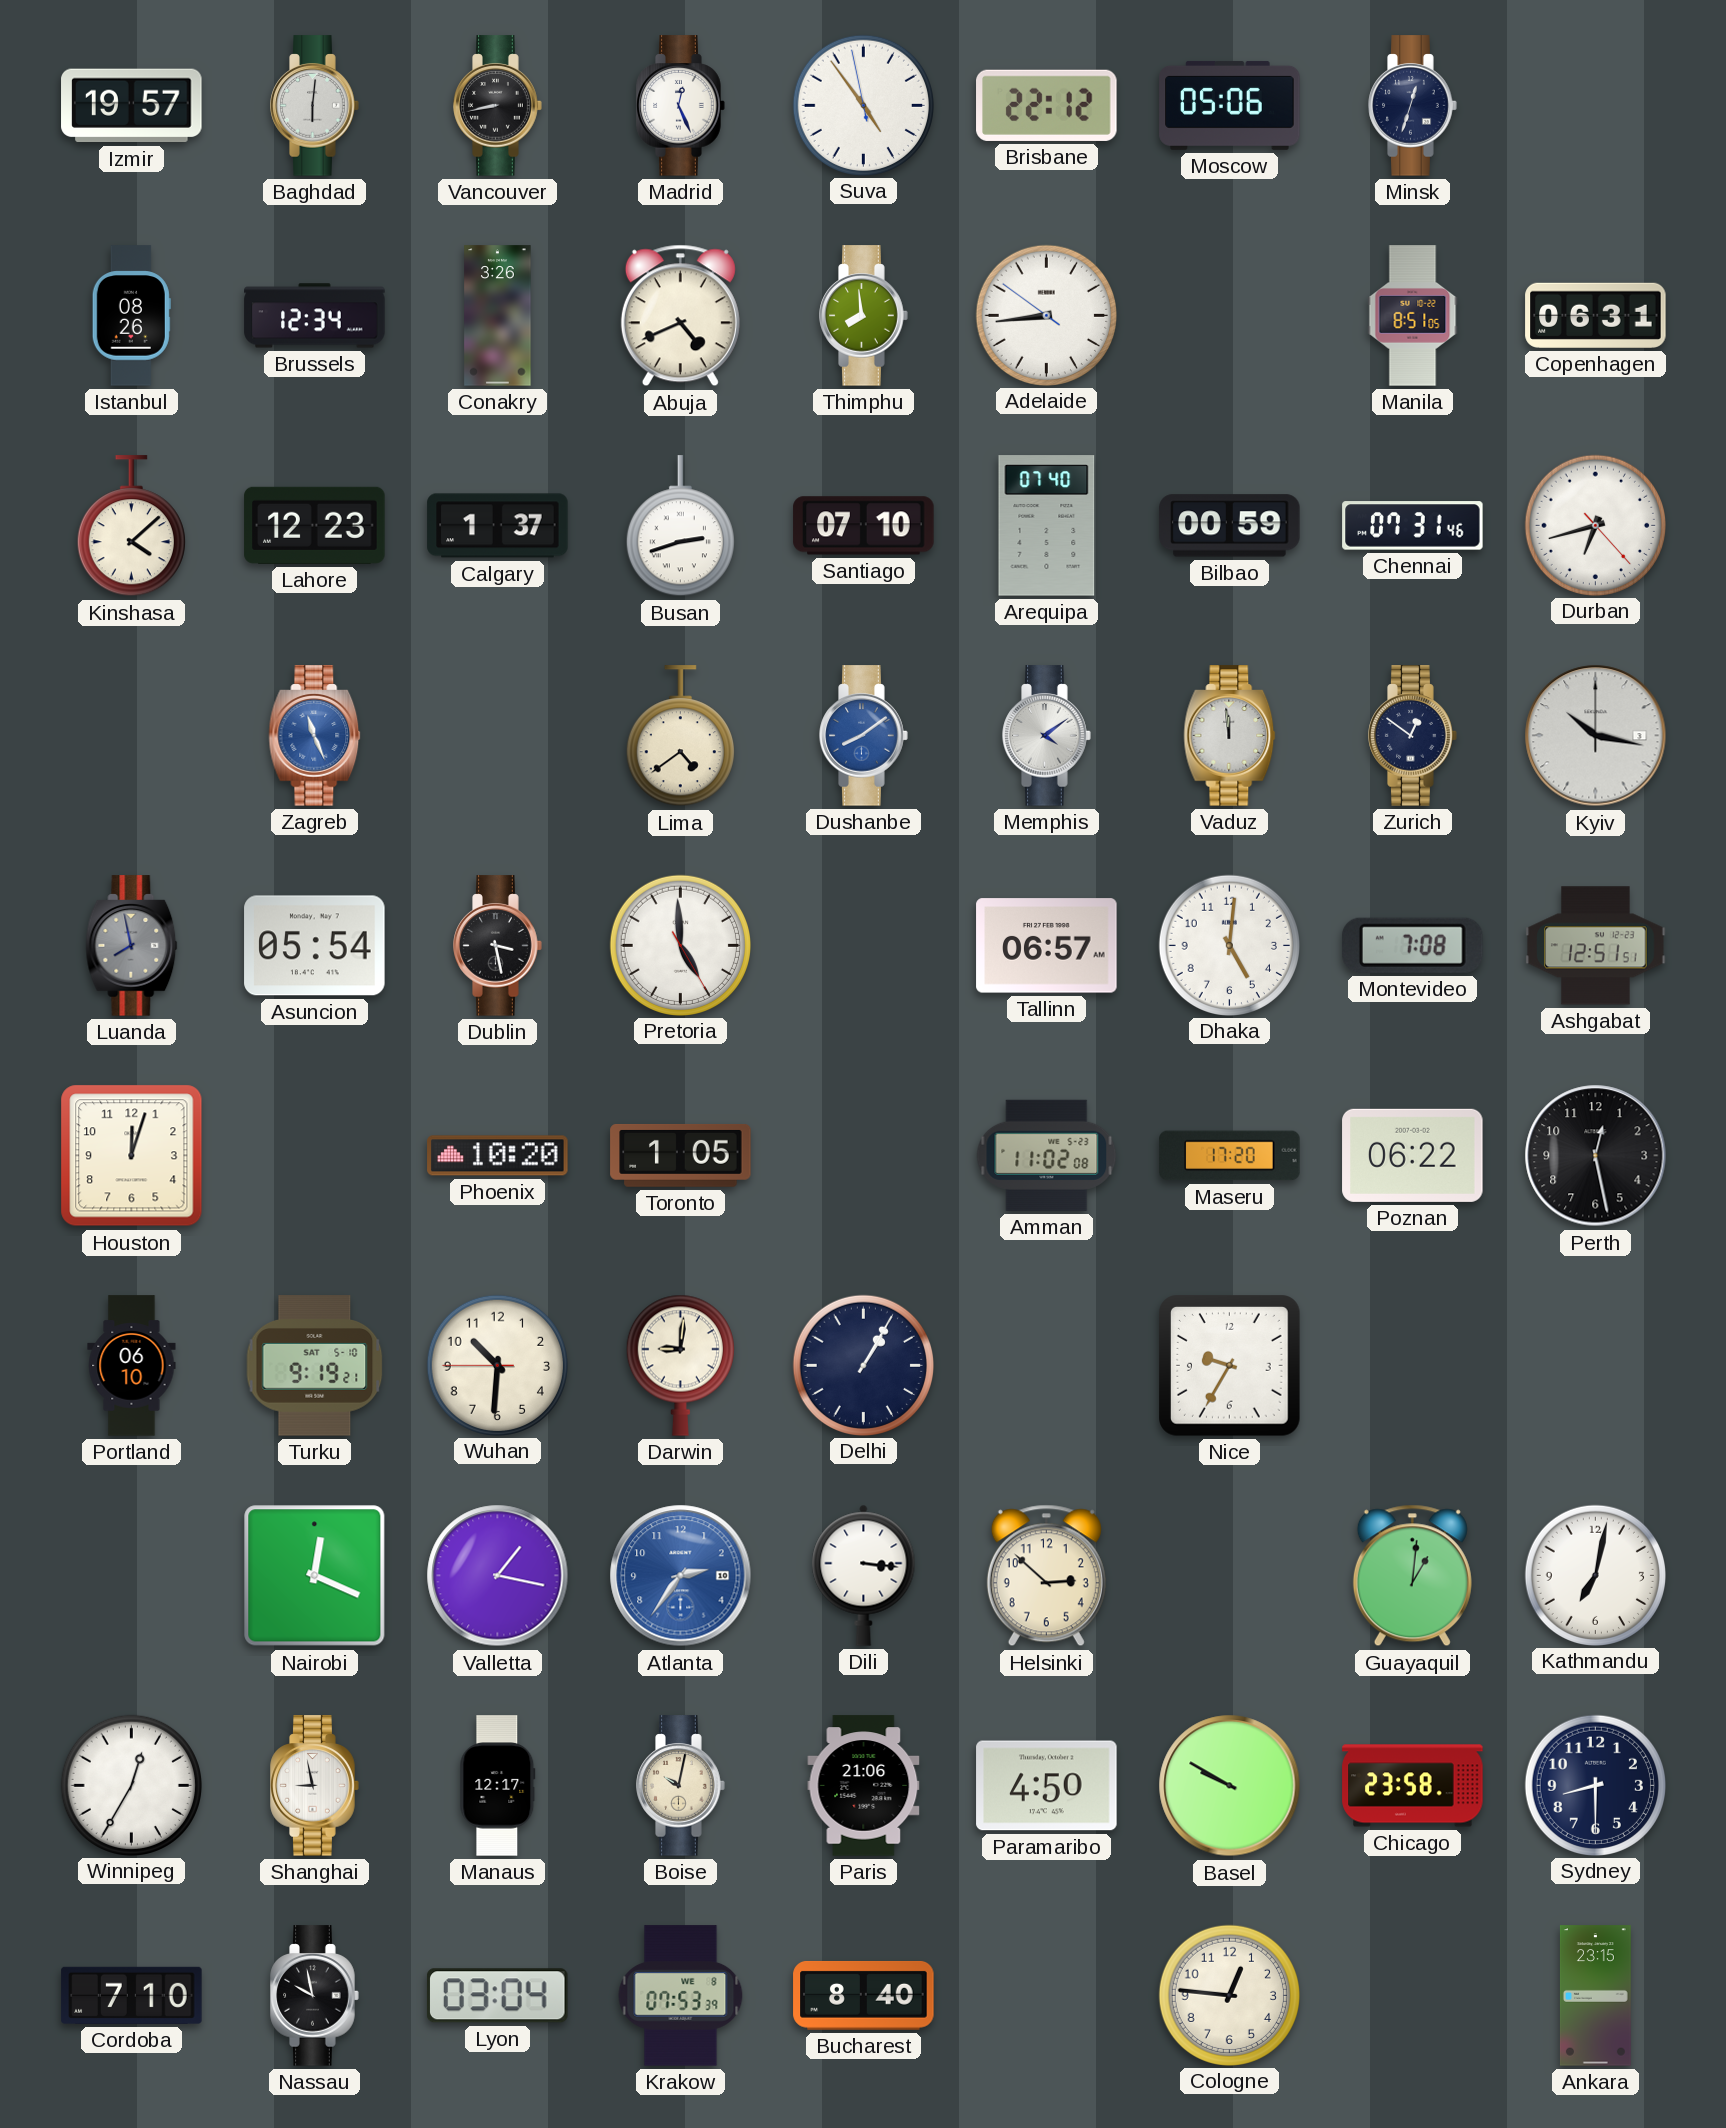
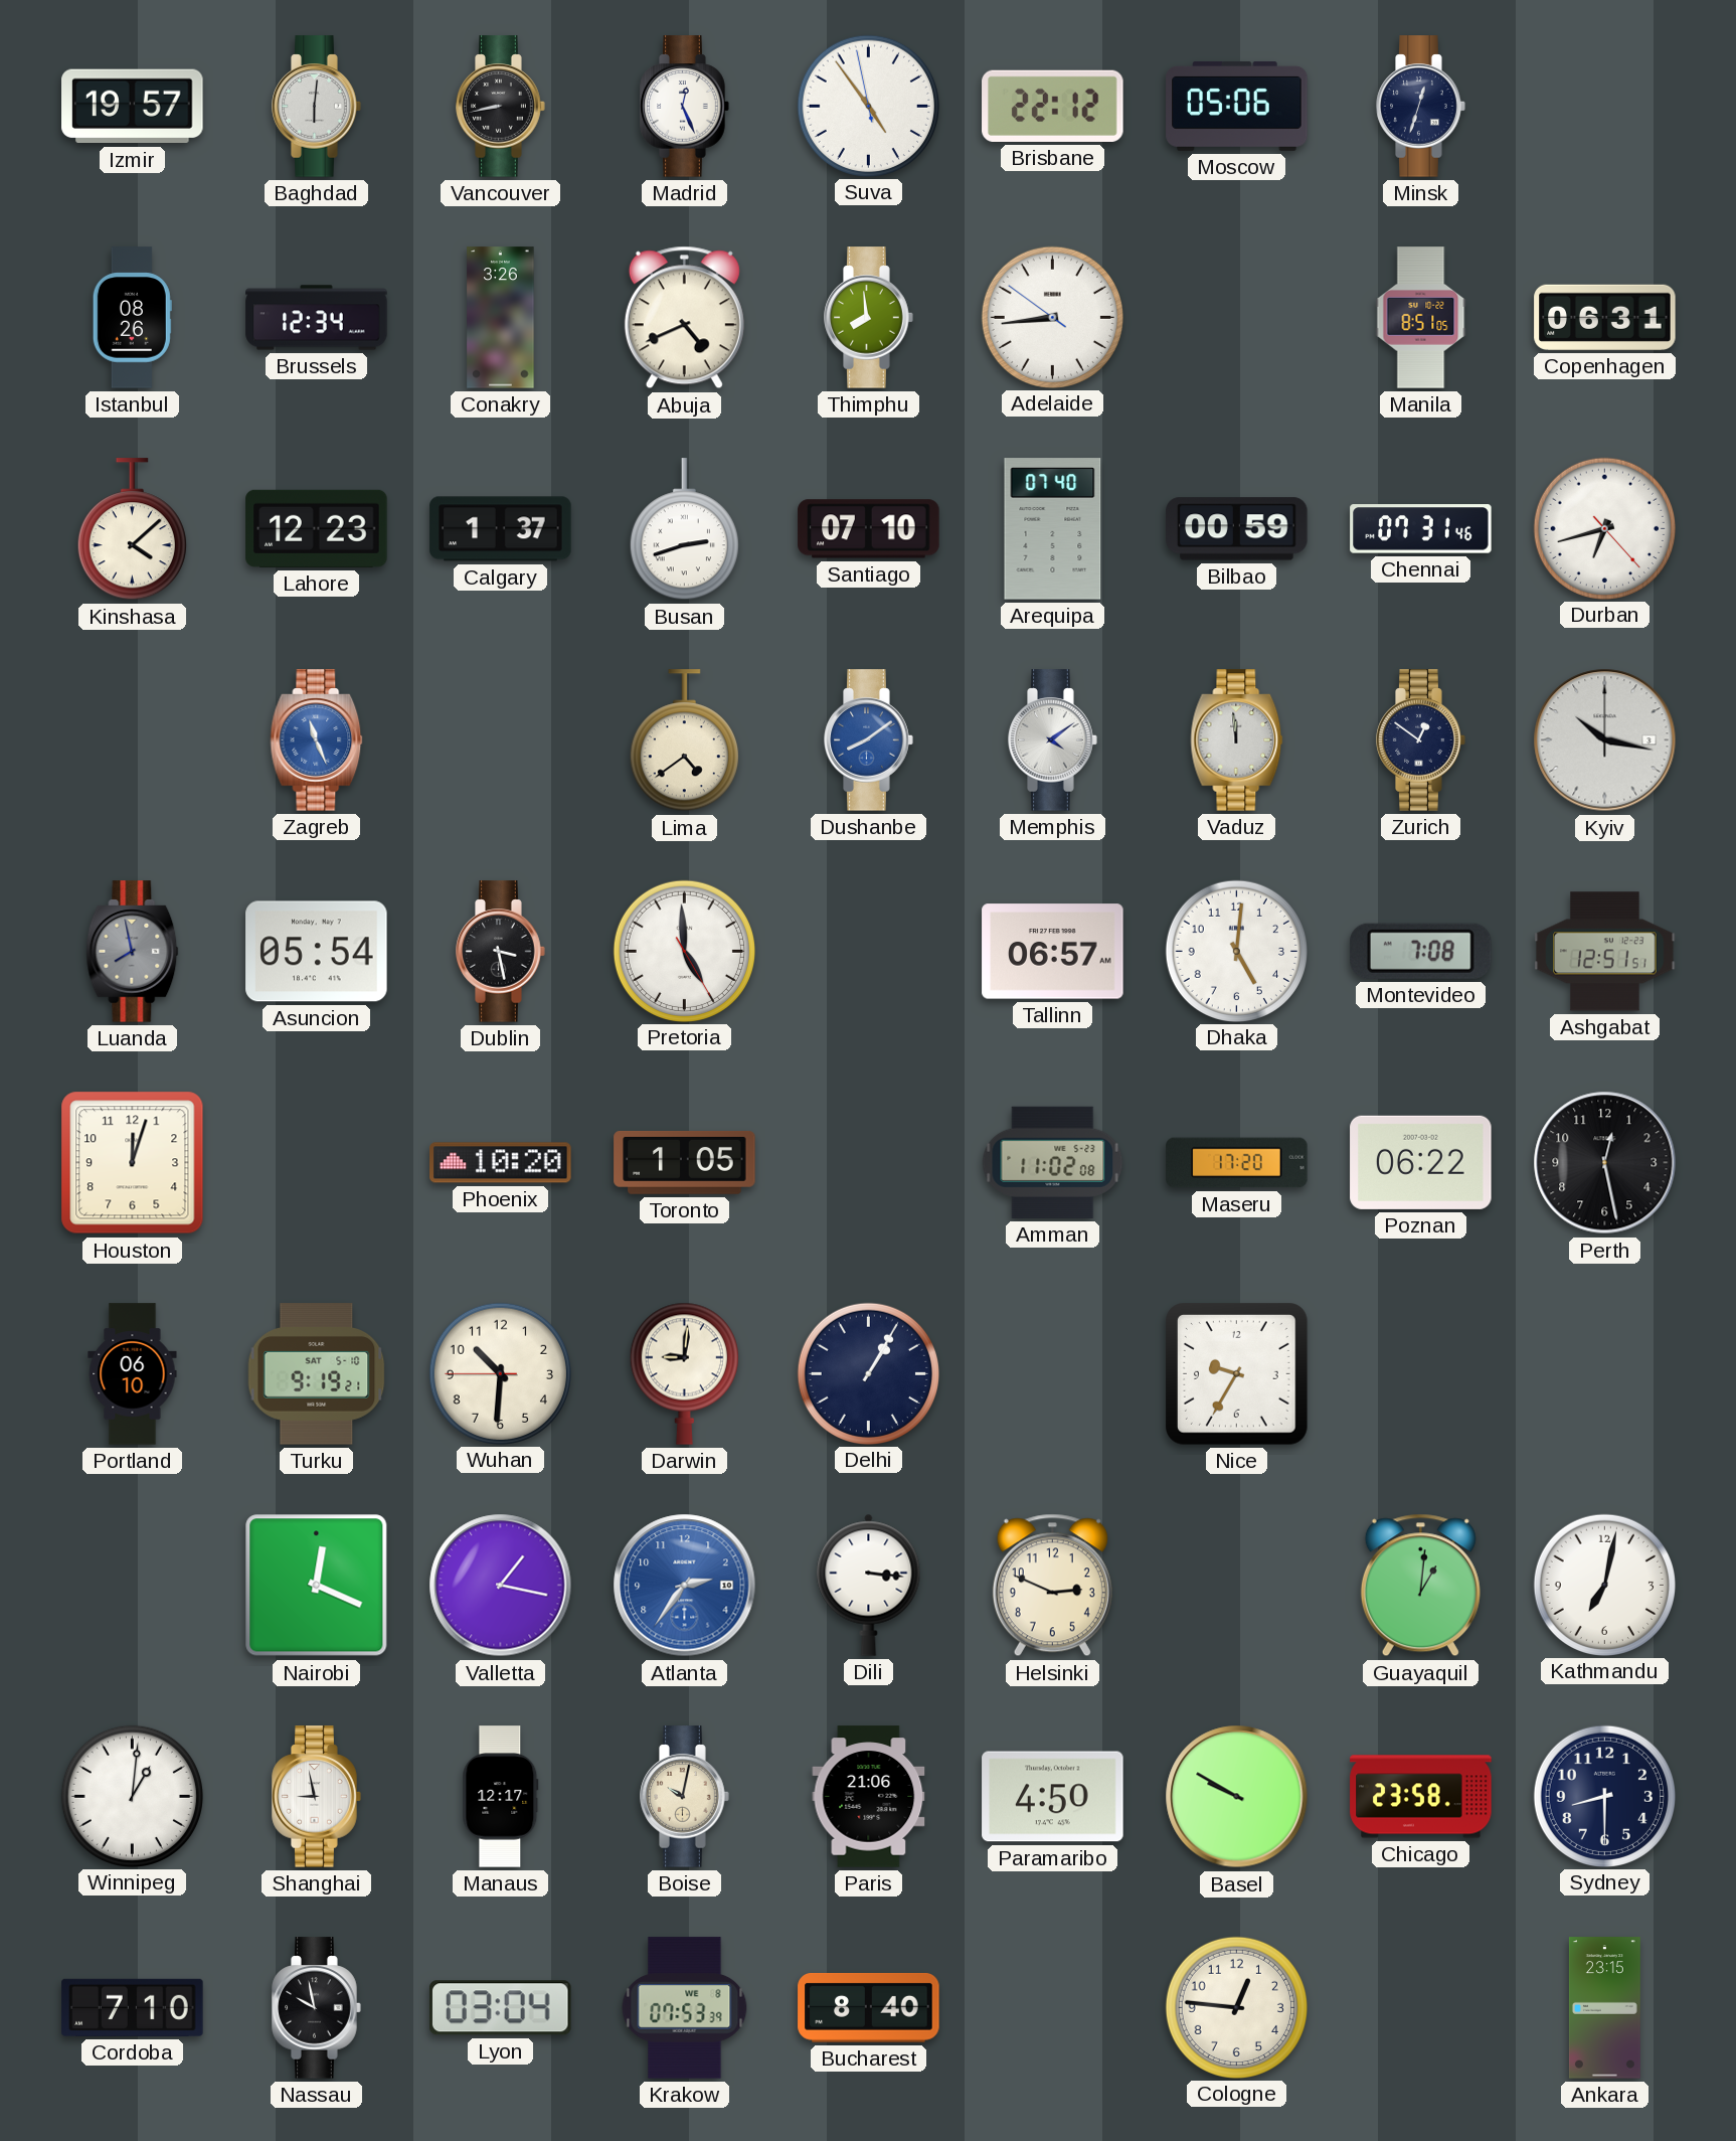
Helsinki: 2:52 -> 2:49
Winnipeg: 12:35 -> 1:01
